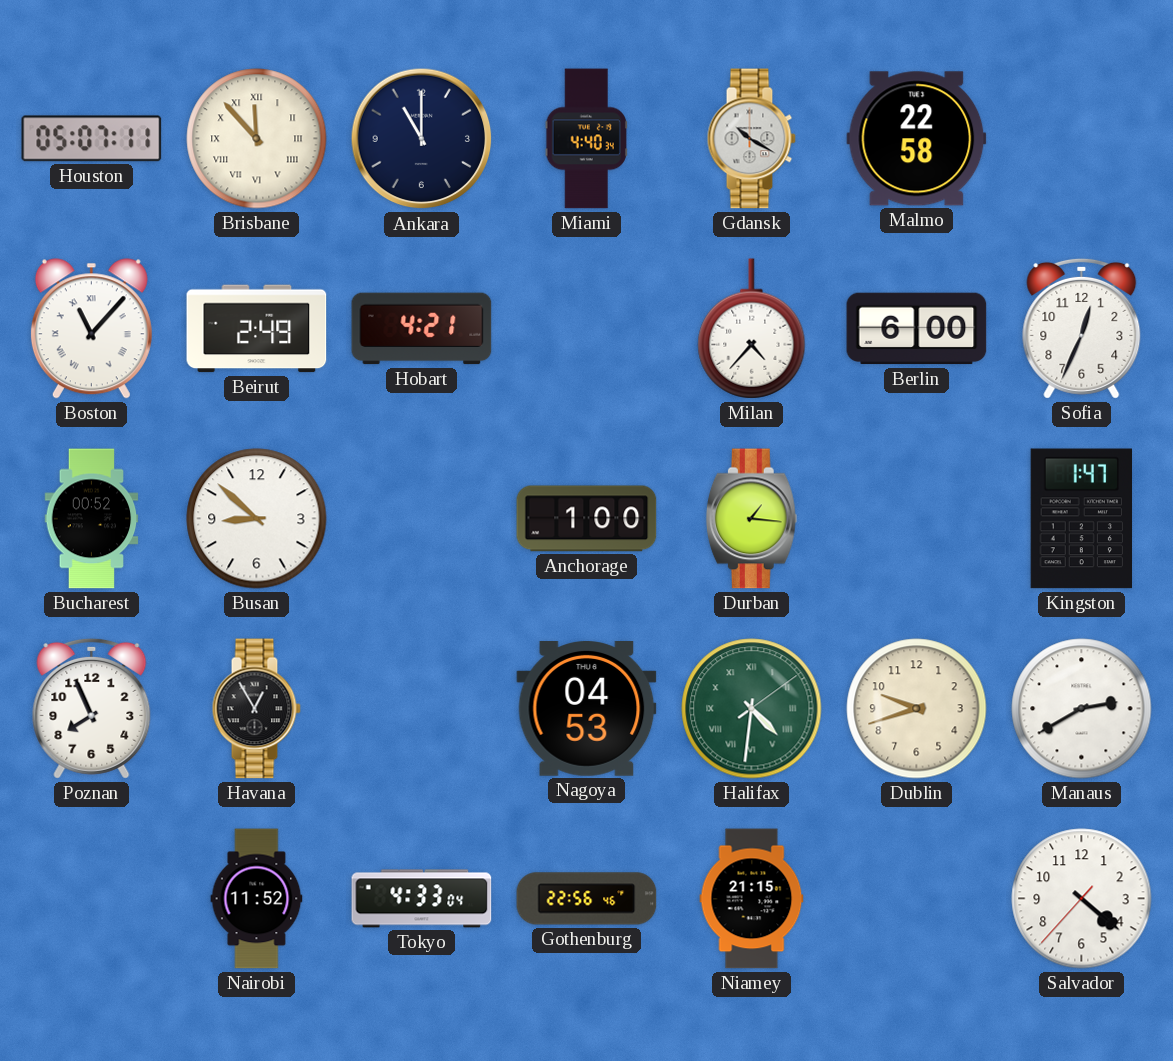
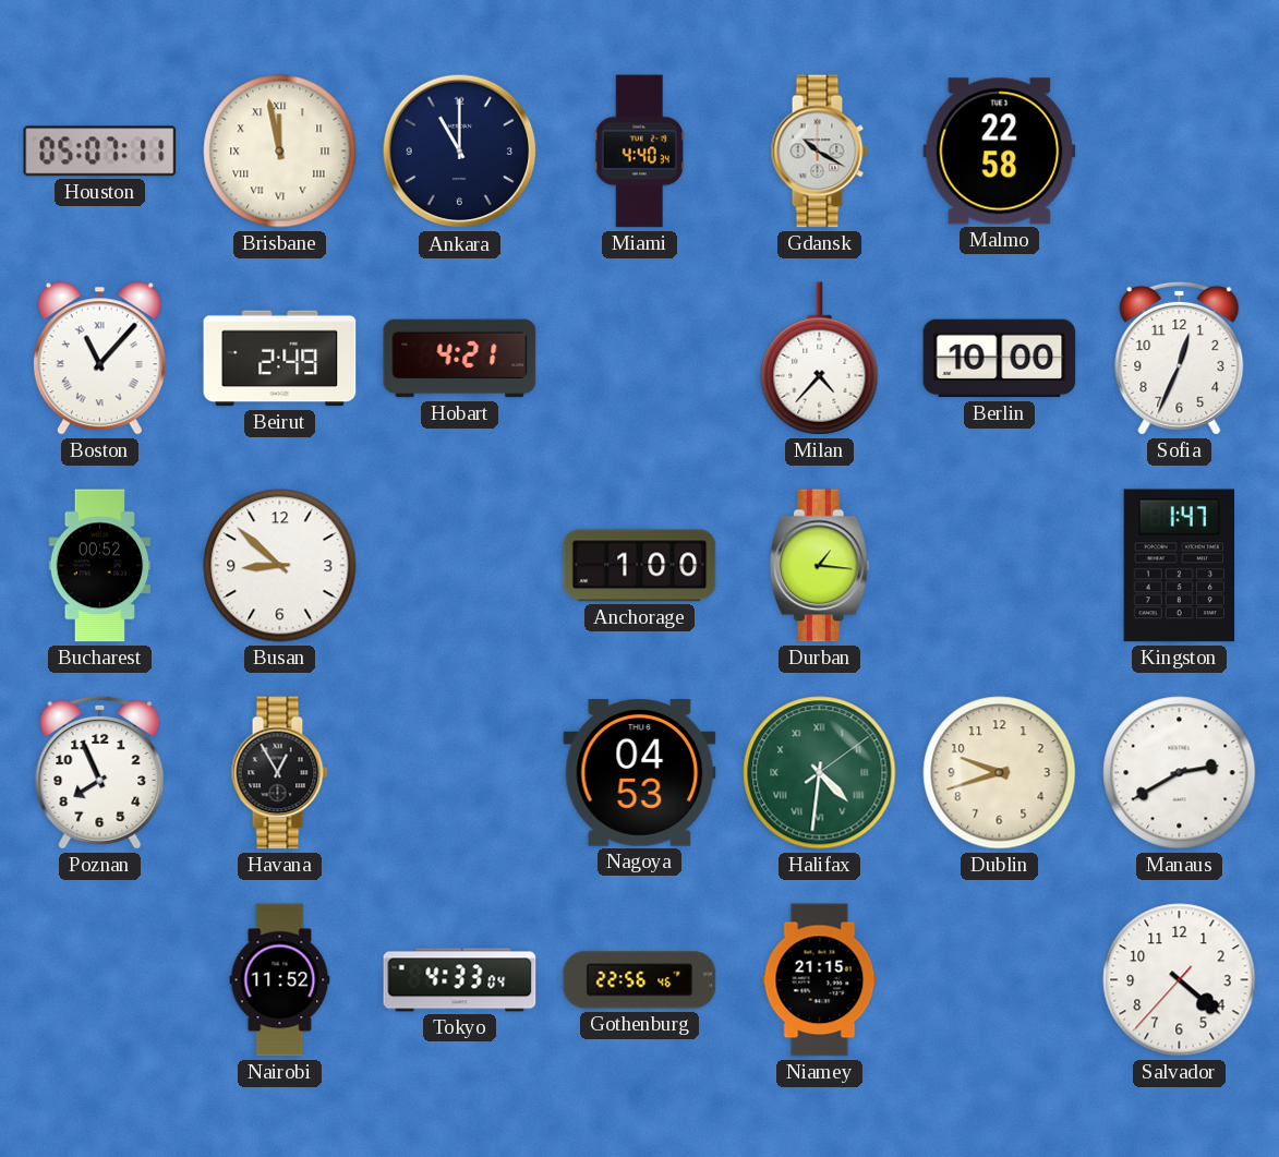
Brisbane: 11:53 -> 11:58
Berlin: 6:00 -> 10:00
